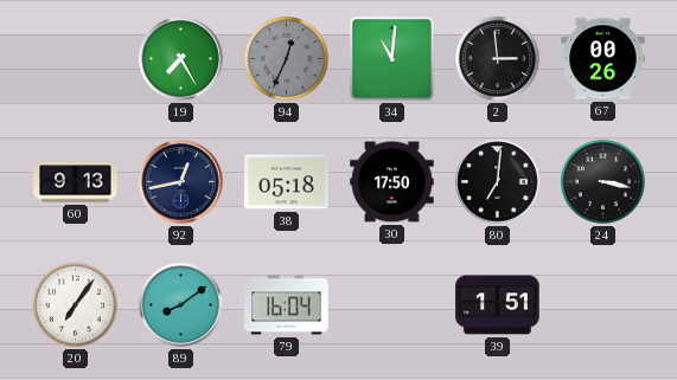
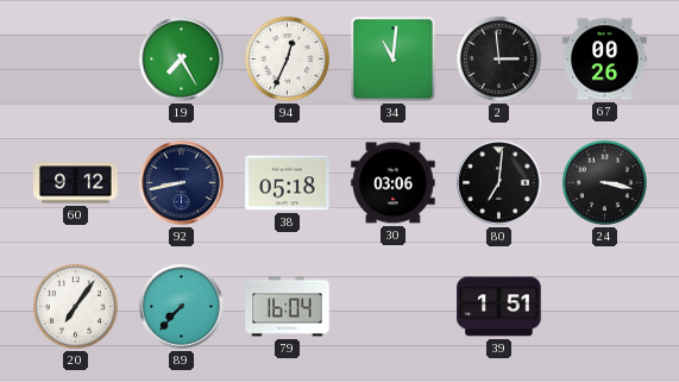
94 dial: grey -> white
60: 9:13 -> 9:12
92: 12:43 -> 8:43
30: 17:50 -> 03:06
89: 8:09 -> 7:37
